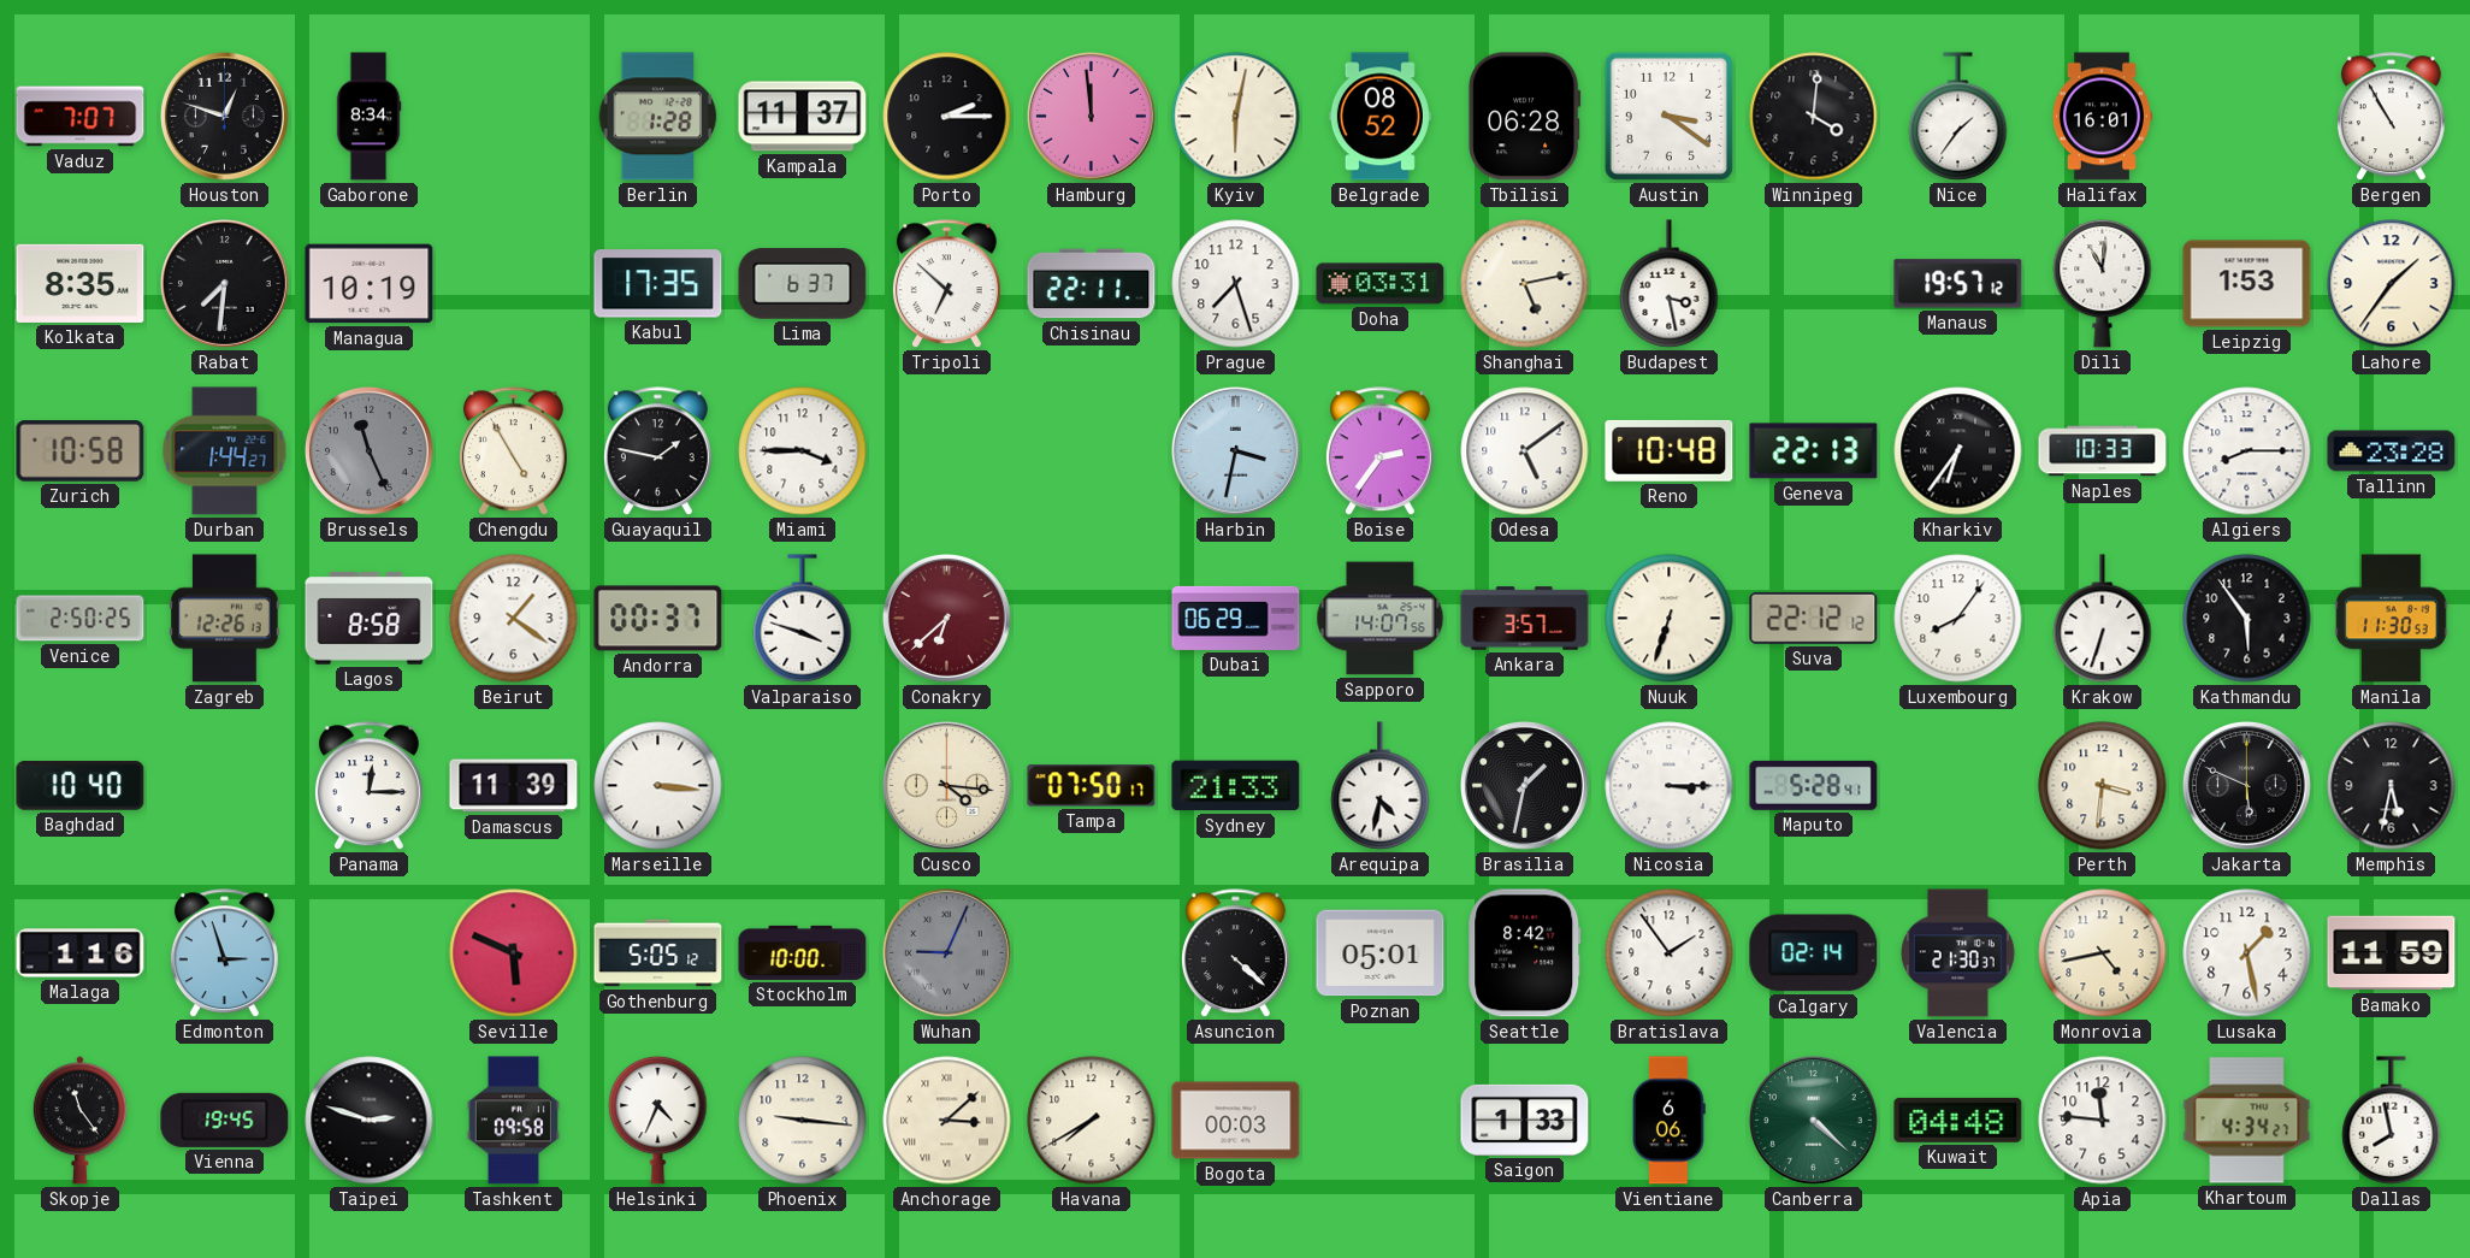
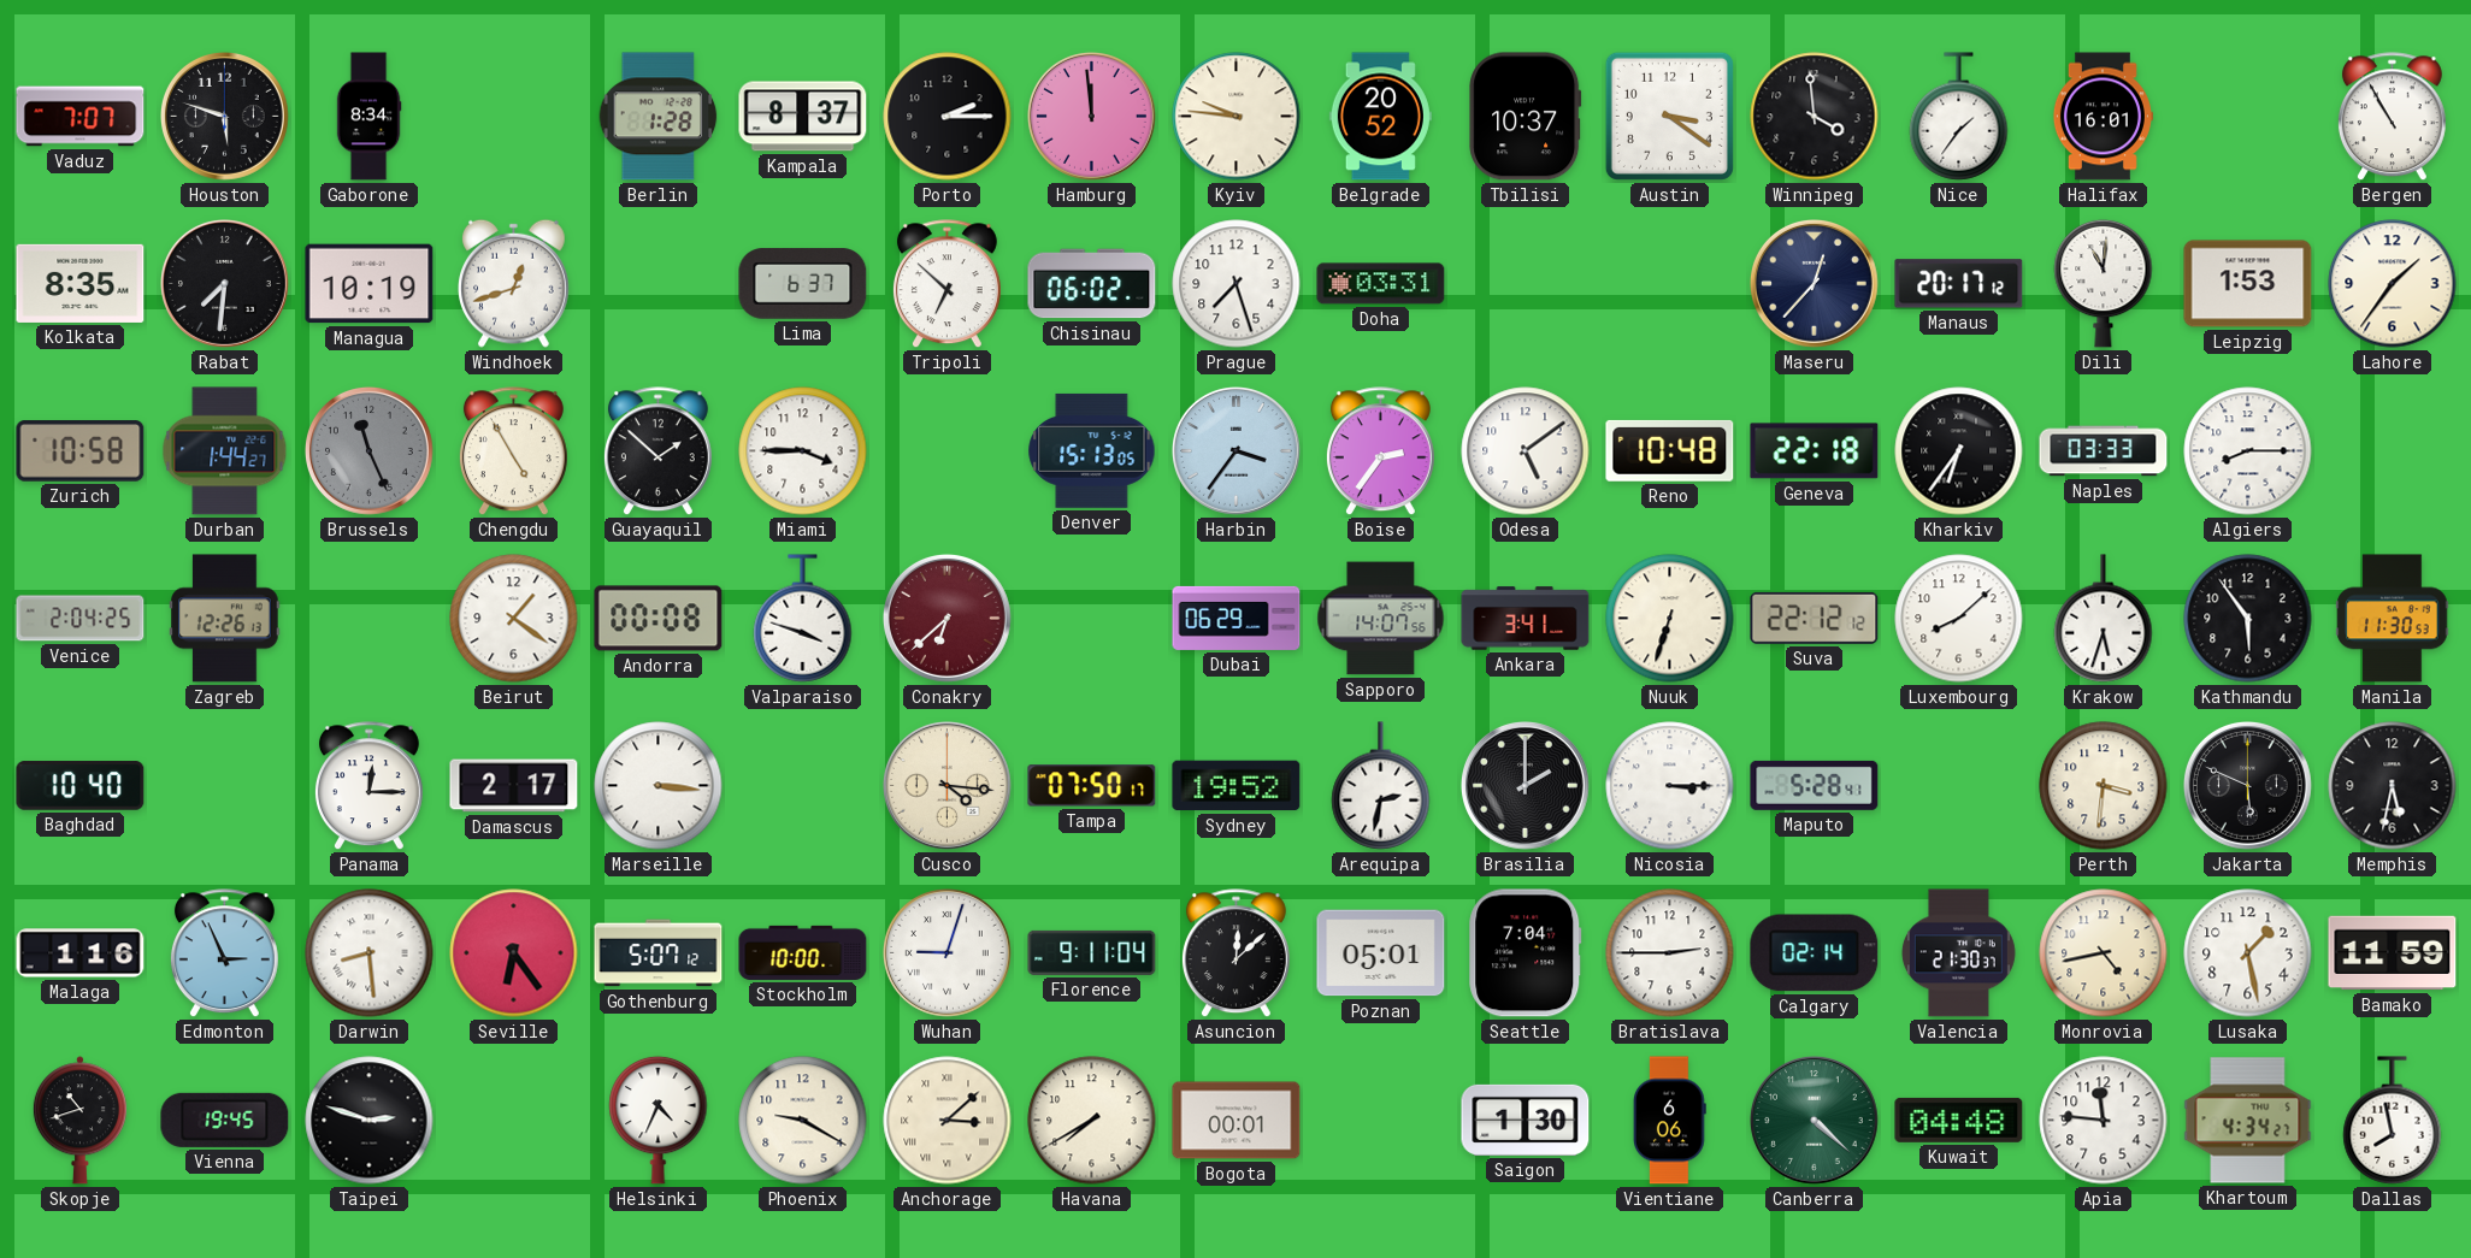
Houston: 12:48 -> 5:48
Kampala: 11:37 -> 8:37
Kyiv: 6:02 -> 9:46
Belgrade: 08:52 -> 20:52
Tbilisi: 06:28 -> 10:37
Winnipeg: 4:01 -> 3:59
Windhoek: none -> 12:42
Kabul: 17:35 -> none
Chisinau: 22:11 -> 06:02
Shanghai: 5:13 -> none
Budapest: 3:28 -> none
Maseru: none -> 12:37
Manaus: 19:57 -> 20:17
Guayaquil: 1:47 -> 1:52
Denver: none -> 15:13
Harbin: 3:32 -> 3:36
Geneva: 22:13 -> 22:18
Naples: 10:33 -> 03:33
Tallinn: 23:28 -> none
Venice: 2:50 -> 2:04
Lagos: 8:58 -> none
Andorra: 00:37 -> 00:08
Ankara: 3:57 -> 3:41
Luxembourg: 8:06 -> 8:08
Krakow: 6:33 -> 5:33
Damascus: 11:39 -> 2:17
Sydney: 21:33 -> 19:52
Arequipa: 4:32 -> 2:32
Brasilia: 1:32 -> 2:00
Edmonton: 2:57 -> 2:56
Darwin: none -> 8:29
Seville: 5:49 -> 6:24
Gothenburg: 5:05 -> 5:07
Wuhan: 9:04 -> 9:03
Wuhan dial: grey -> white
Florence: none -> 9:11
Asuncion: 4:22 -> 12:08
Seattle: 8:42 -> 7:04
Bratislava: 1:54 -> 2:45
Skopje: 11:24 -> 10:42
Tashkent: 09:58 -> none
Phoenix: 9:16 -> 9:20
Bogota: 00:03 -> 00:01
Saigon: 1:33 -> 1:30
